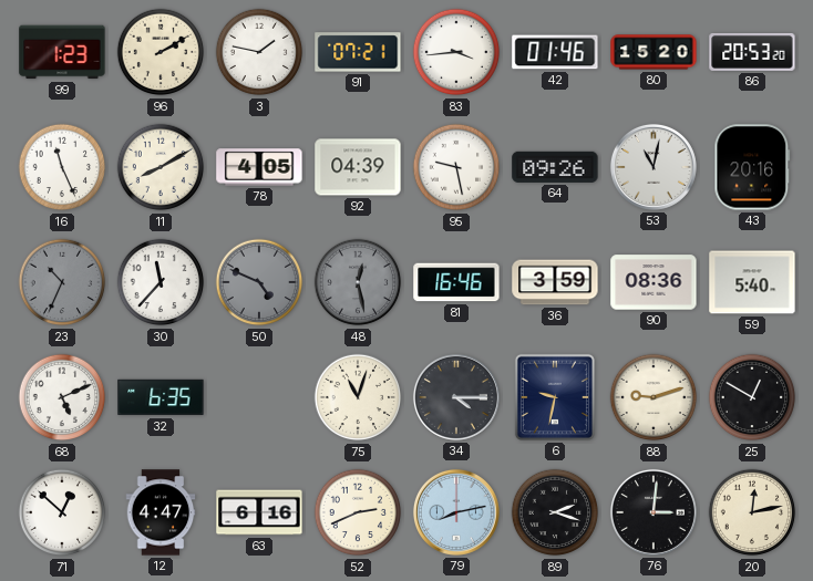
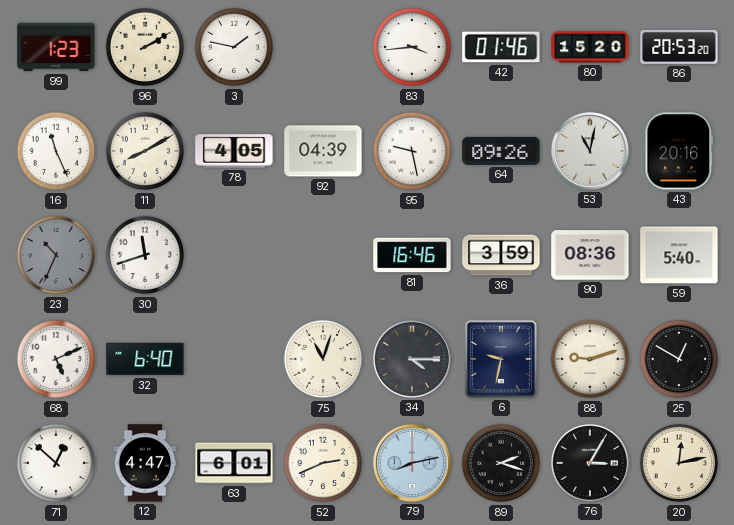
91: 07:21 -> none
30: 11:37 -> 11:42
50: 4:49 -> none
48: 12:28 -> none
32: 6:35 -> 6:40
63: 6:16 -> 6:01
76: 3:01 -> 3:05
